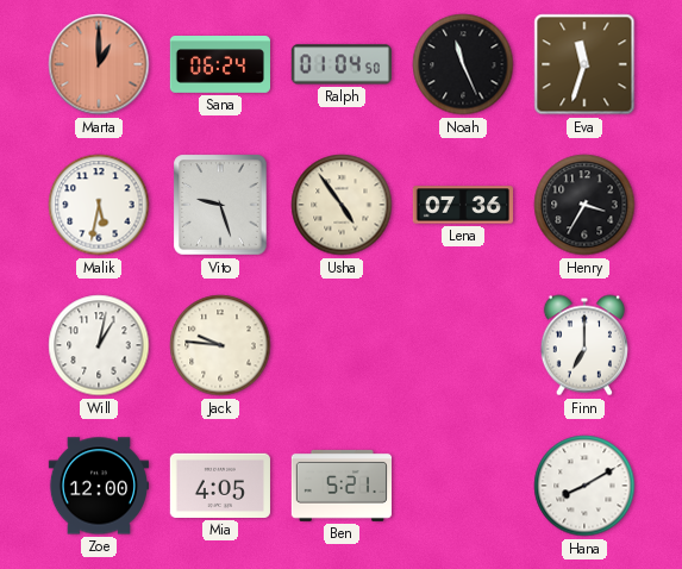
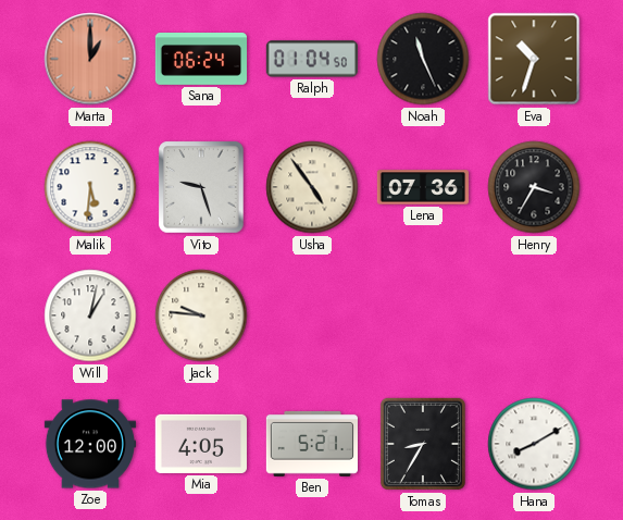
Eva: 11:33 -> 10:33
Malik: 5:32 -> 5:31
Finn: 7:00 -> none
Tomas: none -> 8:35
